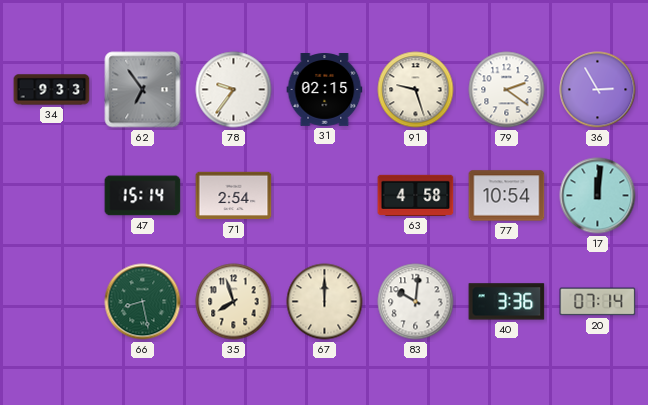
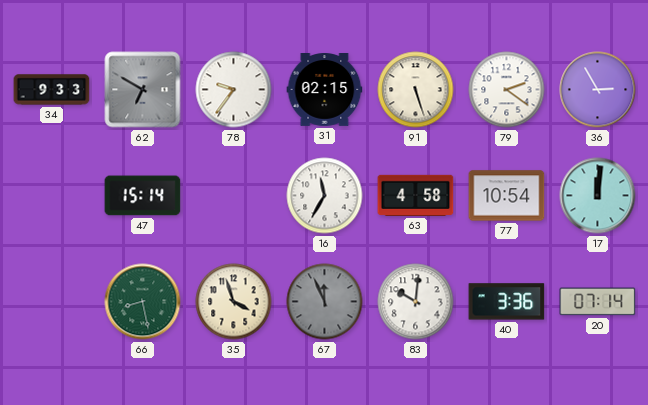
62: 6:54 -> 6:50
91: 9:27 -> 5:27
71: 2:54 -> none
16: none -> 11:35
35: 7:57 -> 3:57
67: 12:00 -> 11:56
67 dial: cream -> grey
